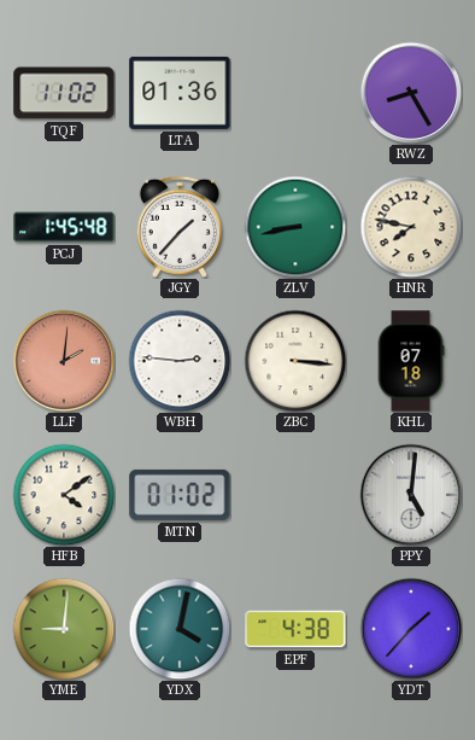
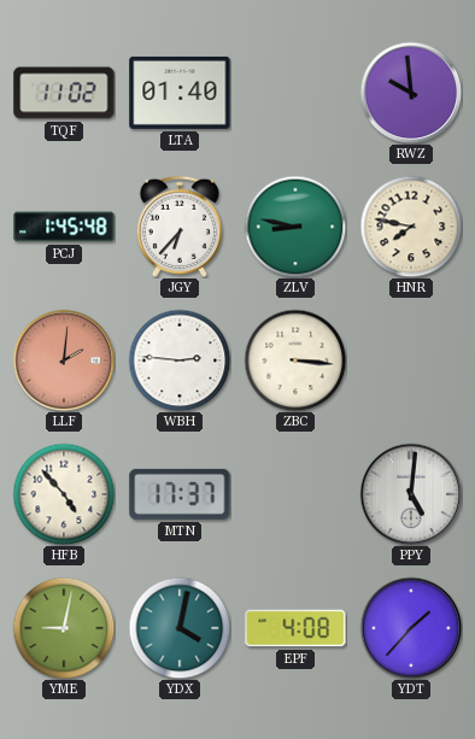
LTA: 01:36 -> 01:40
RWZ: 8:25 -> 9:59
JGY: 1:37 -> 6:37
ZLV: 8:43 -> 8:47
KHL: 07:18 -> none
HFB: 4:09 -> 4:53
MTN: 01:02 -> 17:37
YME: 9:01 -> 9:02
EPF: 4:38 -> 4:08
